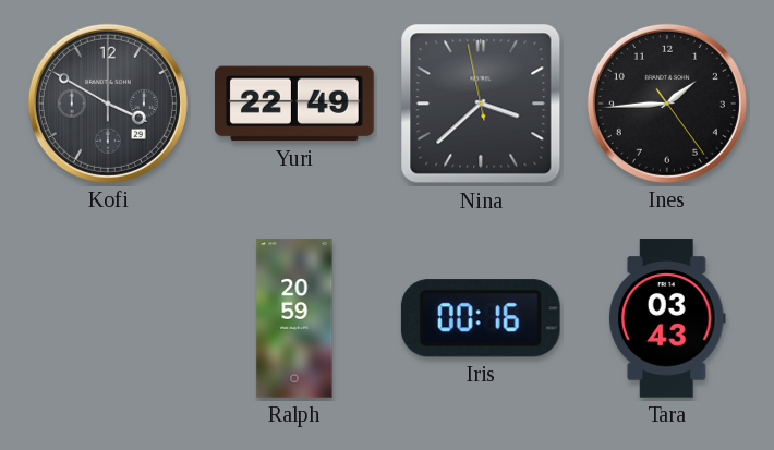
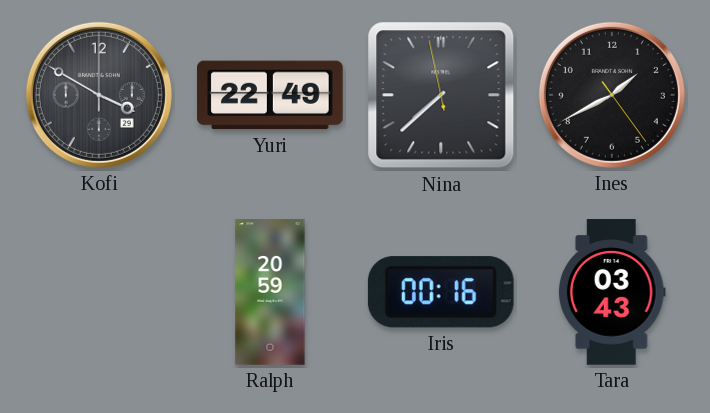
Nina: 3:37 -> 7:37
Ines: 1:44 -> 1:40
